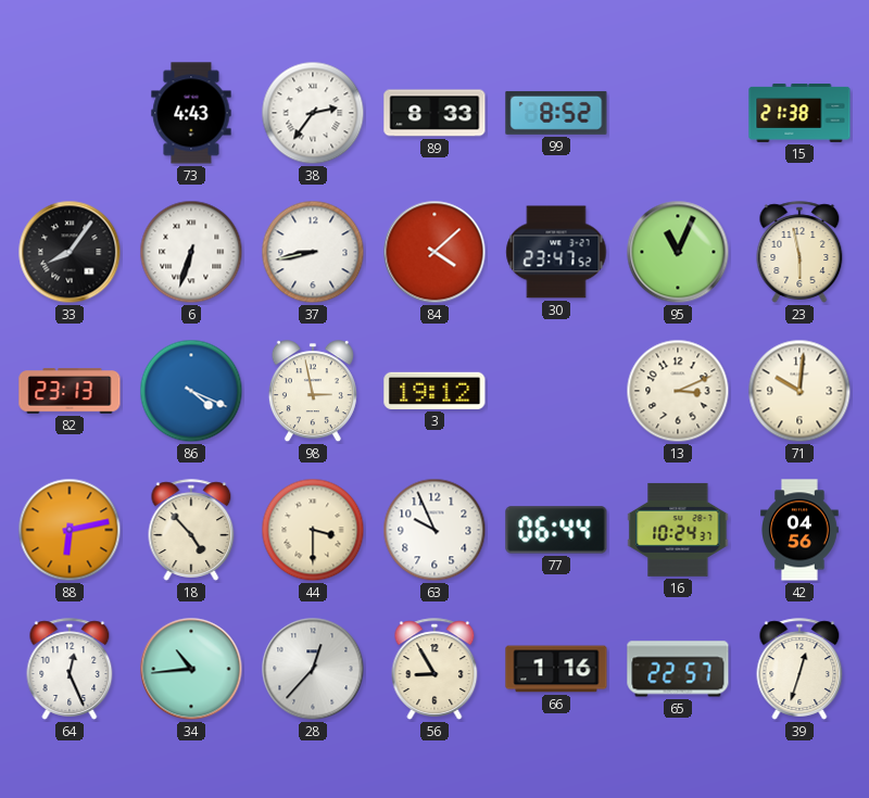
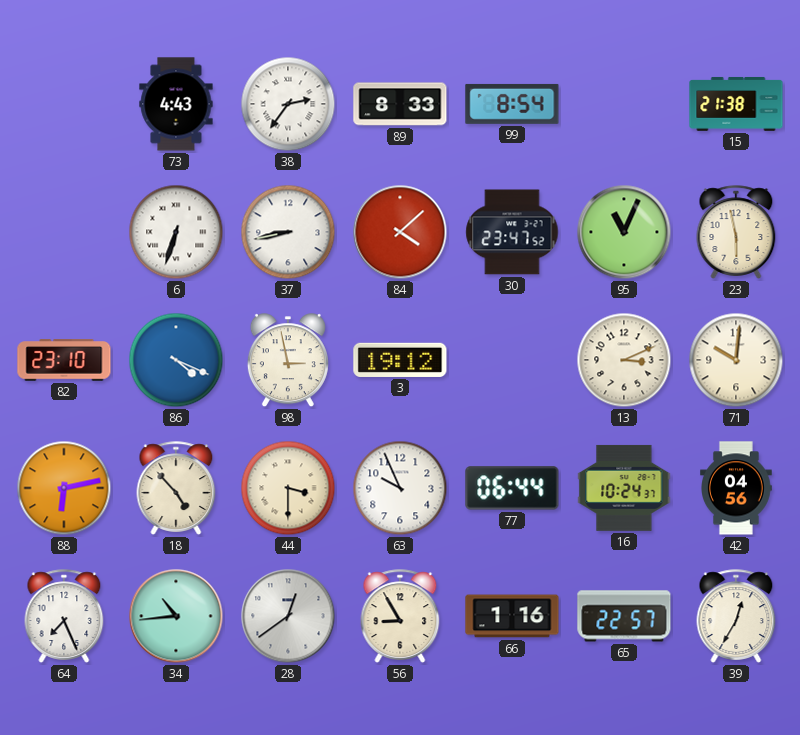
99: 8:52 -> 8:54
33: 8:06 -> none
82: 23:13 -> 23:10
64: 12:26 -> 7:26
28: 12:37 -> 12:39
39: 12:33 -> 12:35
